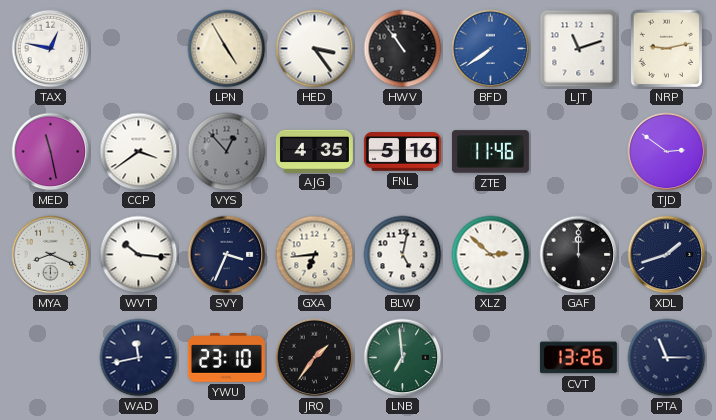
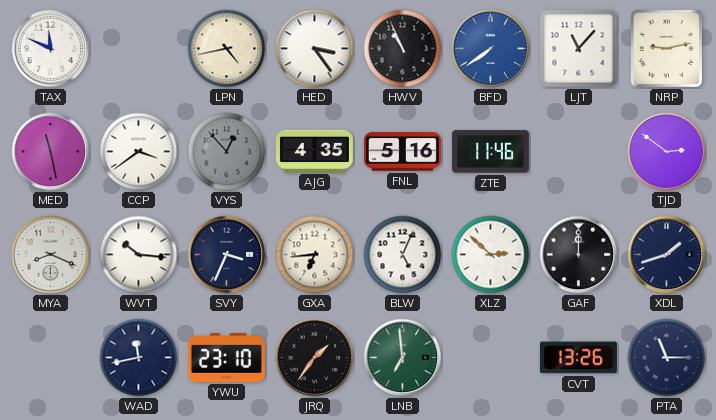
TAX: 12:47 -> 11:49
LPN: 4:55 -> 4:43
HWV: 10:54 -> 10:56
LJT: 11:12 -> 11:07
BLW: 5:02 -> 5:04
